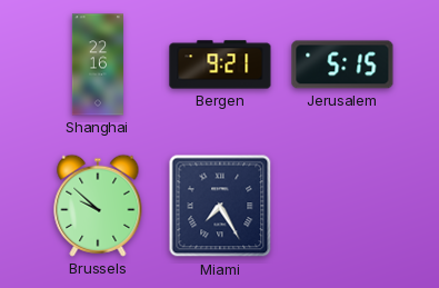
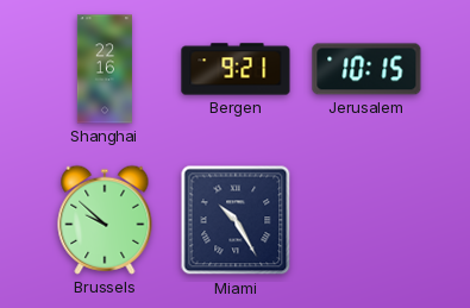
Jerusalem: 5:15 -> 10:15
Miami: 7:25 -> 10:25
